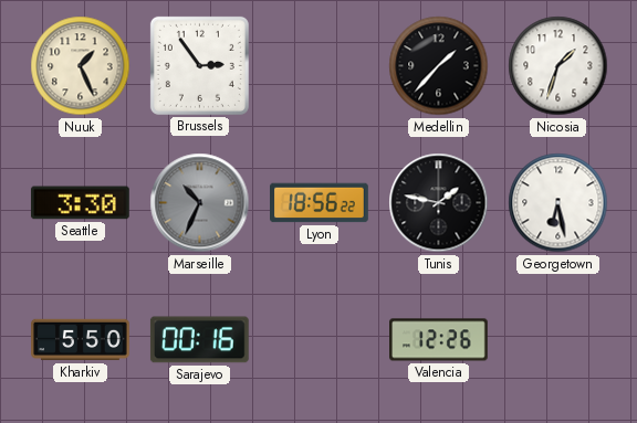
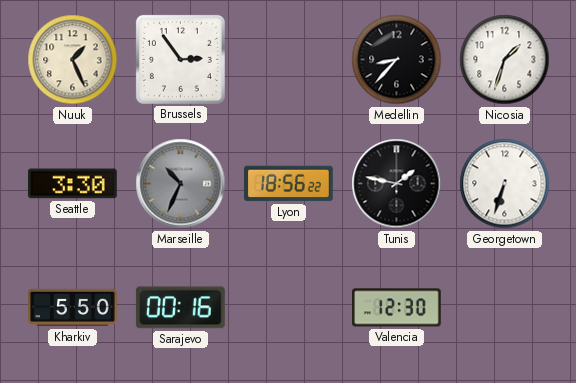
Medellin: 1:37 -> 8:37
Georgetown: 6:28 -> 6:33
Valencia: 12:26 -> 12:30
